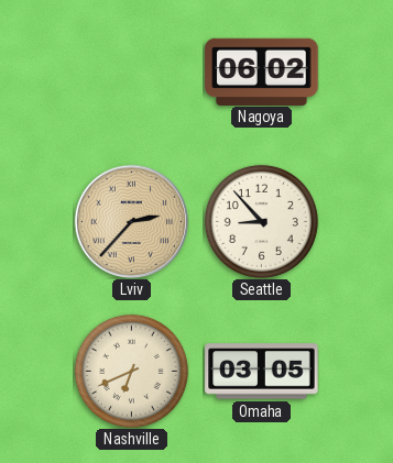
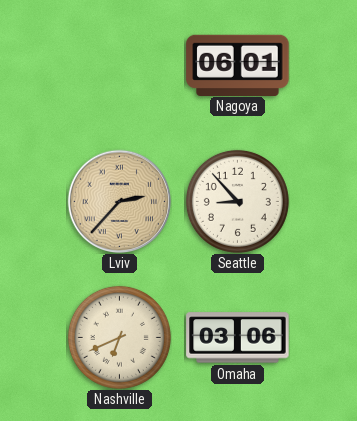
Nagoya: 06:02 -> 06:01
Omaha: 03:05 -> 03:06
